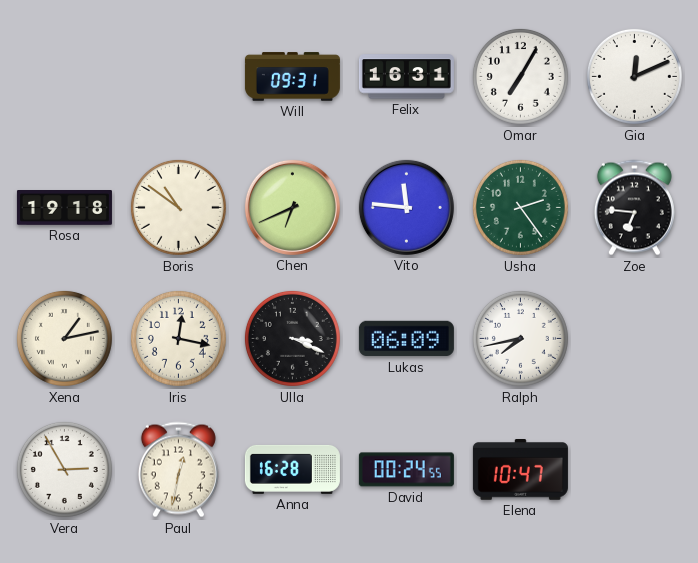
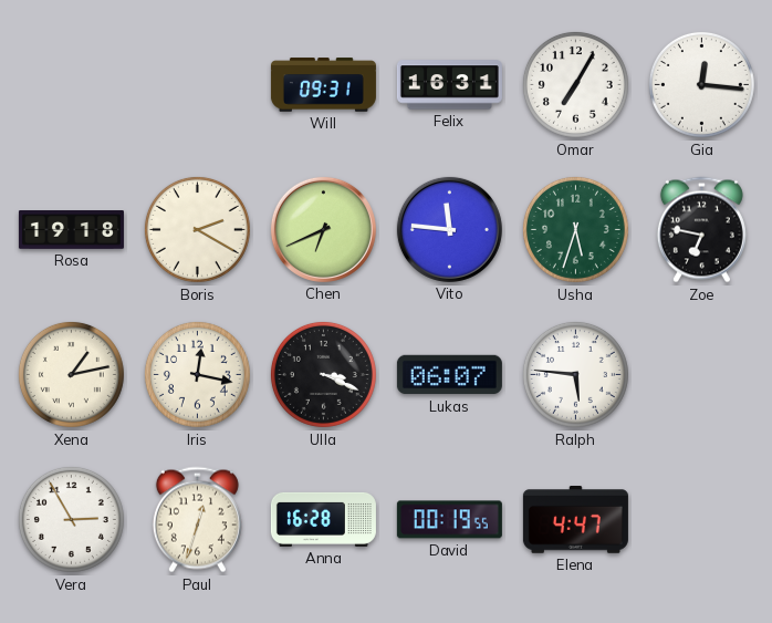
Gia: 12:11 -> 12:16
Boris: 10:51 -> 2:20
Usha: 2:24 -> 5:33
Zoe: 6:46 -> 6:47
Lukas: 06:09 -> 06:07
Ralph: 7:43 -> 5:46
Paul: 12:32 -> 12:33
David: 00:24 -> 00:19
Elena: 10:47 -> 4:47
